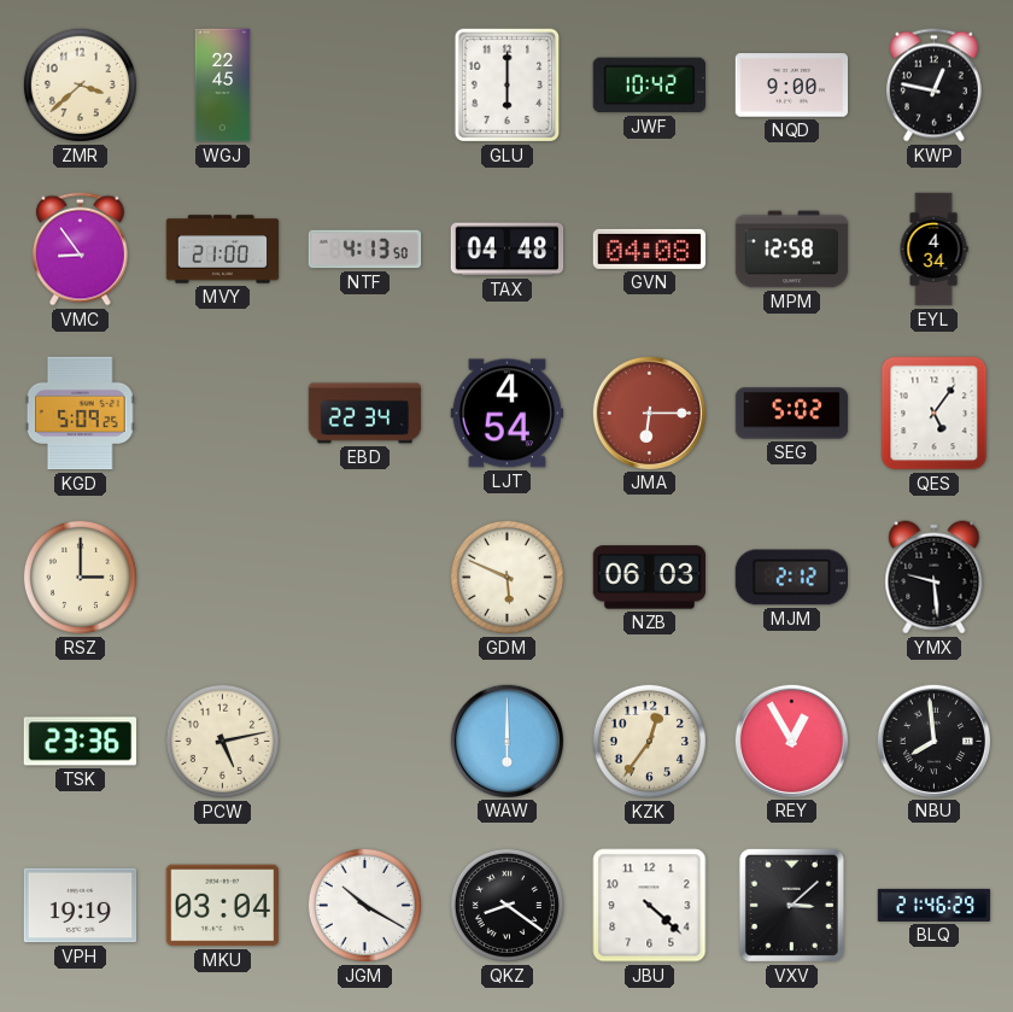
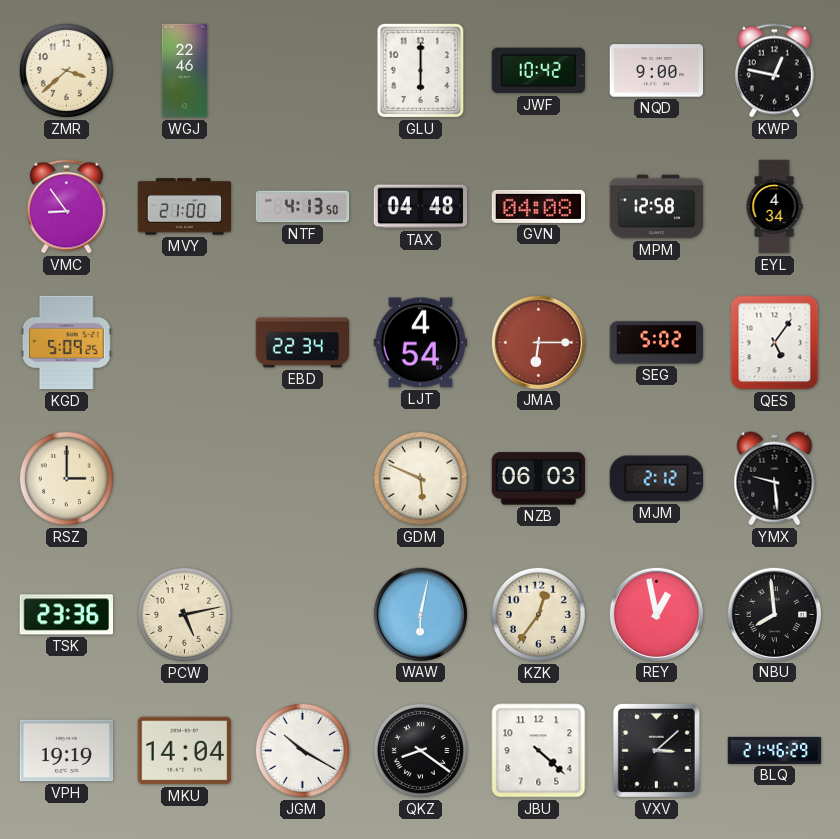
WGJ: 22:45 -> 22:46
WAW: 6:00 -> 6:02
REY: 12:55 -> 12:58
MKU: 03:04 -> 14:04
